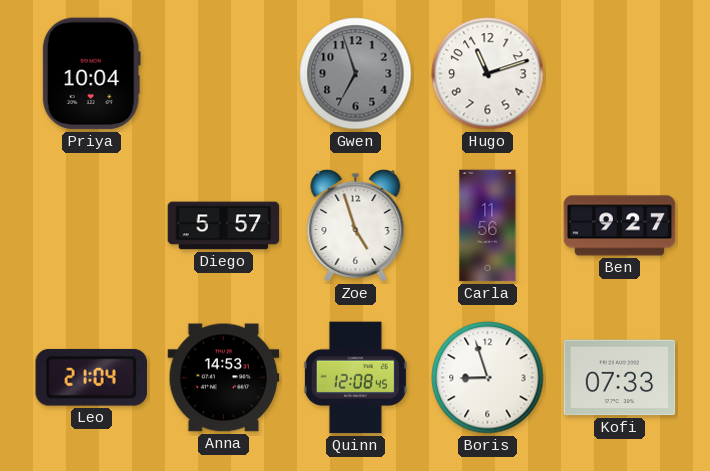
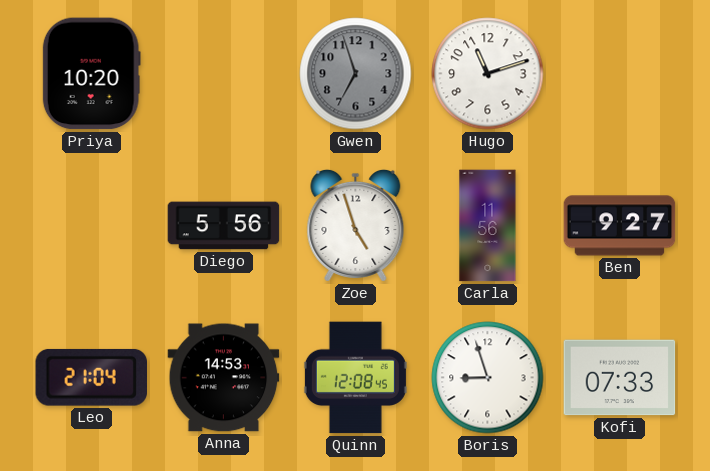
Priya: 10:04 -> 10:20
Diego: 5:57 -> 5:56
